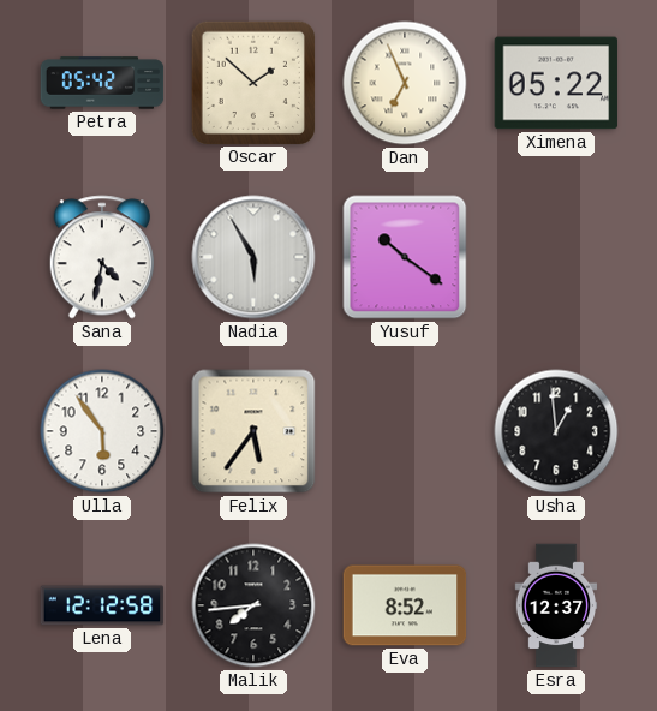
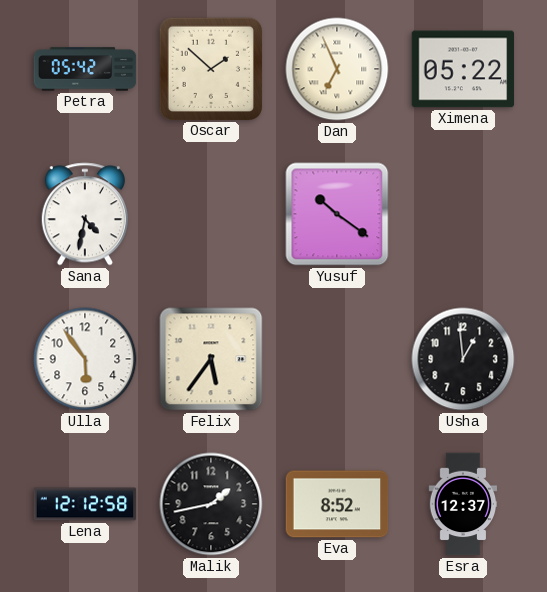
Nadia: 5:55 -> none
Malik: 7:44 -> 1:43
